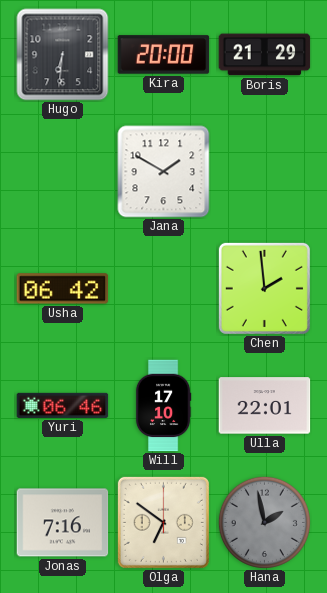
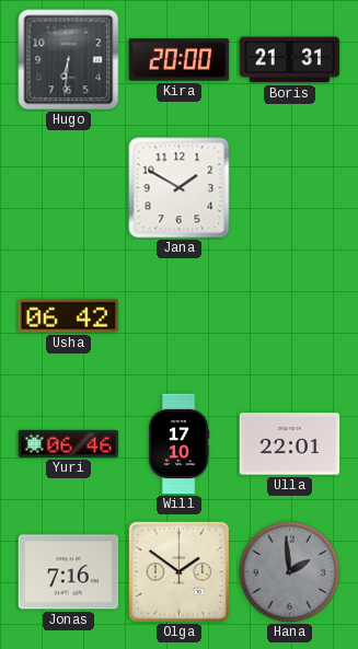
Boris: 21:29 -> 21:31
Chen: 1:59 -> none
Olga: 6:51 -> 1:51
Hana: 1:58 -> 1:59
